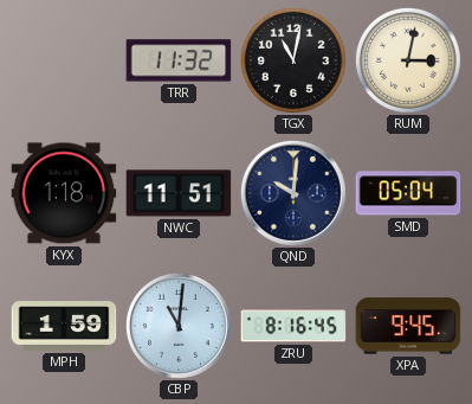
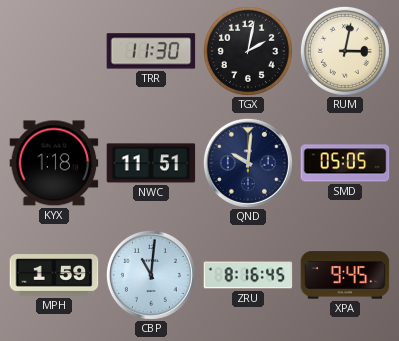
TRR: 11:32 -> 11:30
TGX: 11:02 -> 2:02
SMD: 05:04 -> 05:05
